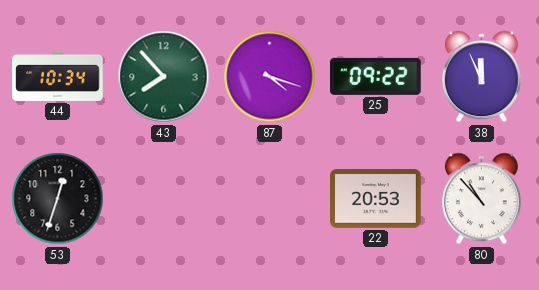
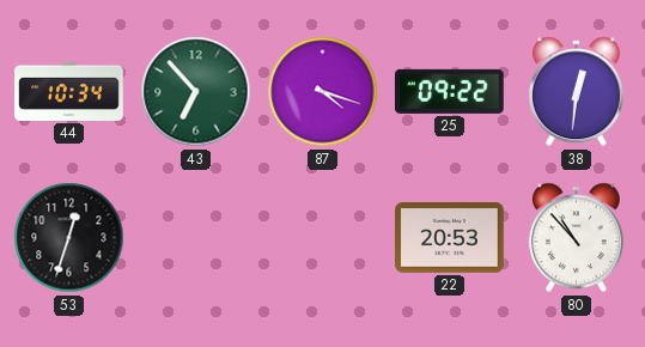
43: 7:53 -> 6:53
38: 11:56 -> 12:31
